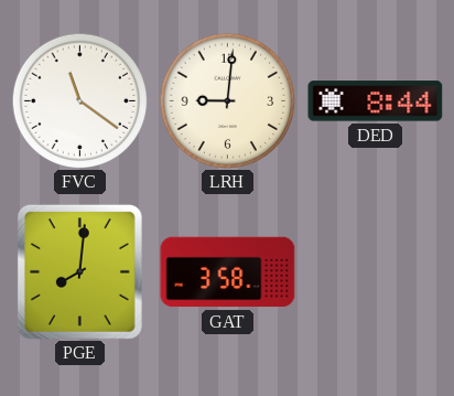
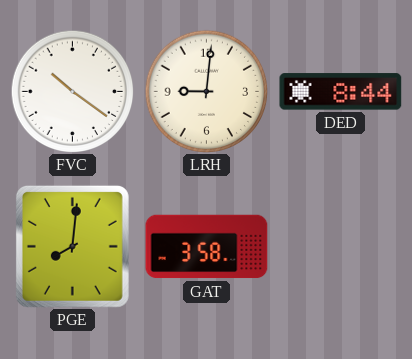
FVC: 11:21 -> 10:21
